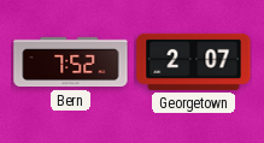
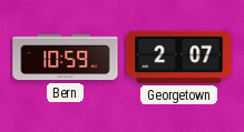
Bern: 7:52 -> 10:59
